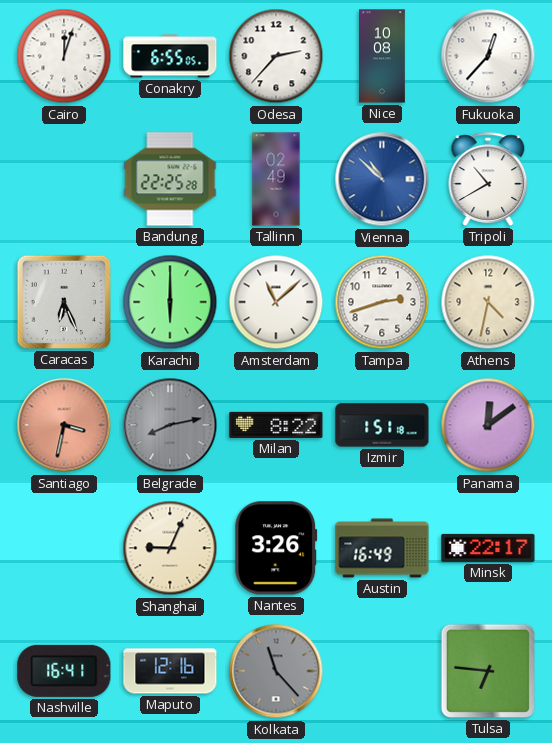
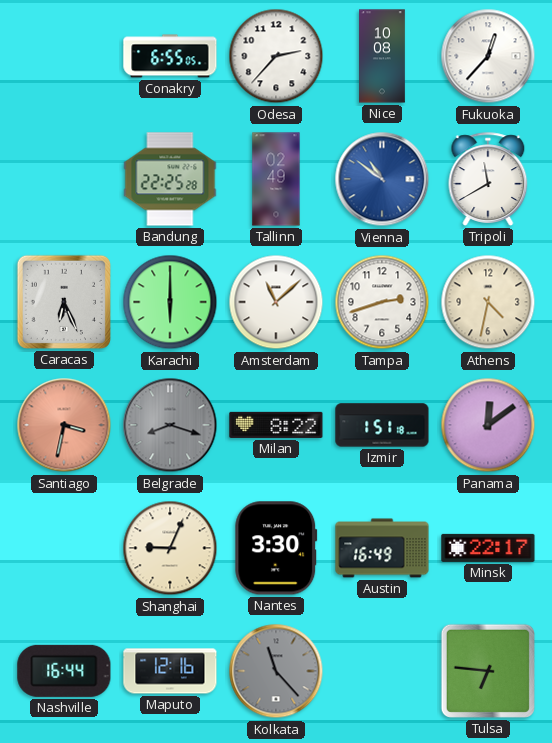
Cairo: 12:03 -> none
Vienna: 10:52 -> 10:51
Tripoli: 10:40 -> 11:40
Belgrade: 8:13 -> 8:18
Nantes: 3:26 -> 3:30
Nashville: 16:41 -> 16:44
